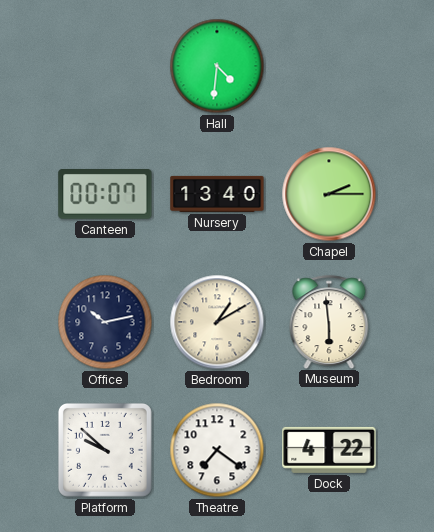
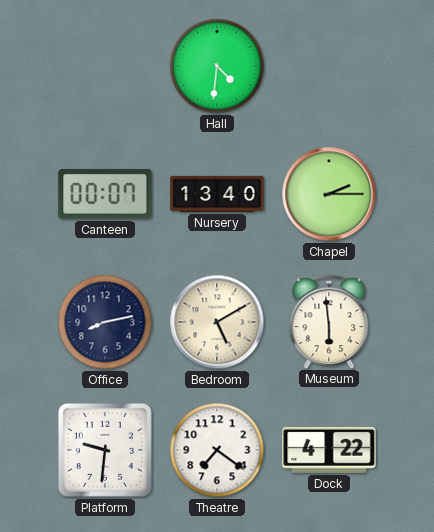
Office: 10:13 -> 8:13
Bedroom: 1:10 -> 5:10
Platform: 9:52 -> 9:31
